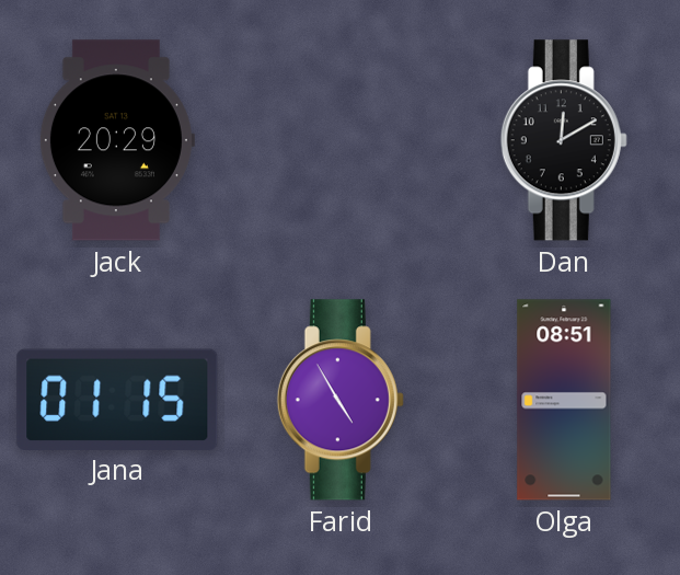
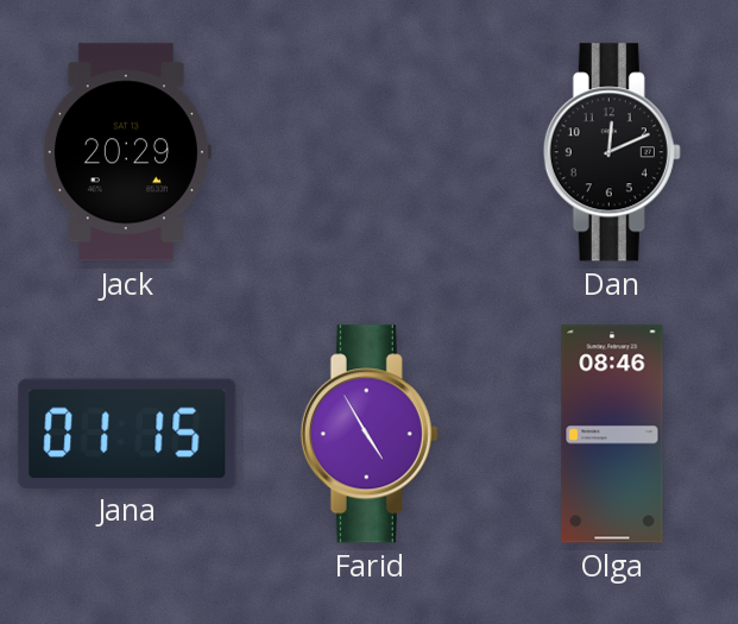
Dan: 12:10 -> 12:11
Olga: 08:51 -> 08:46
